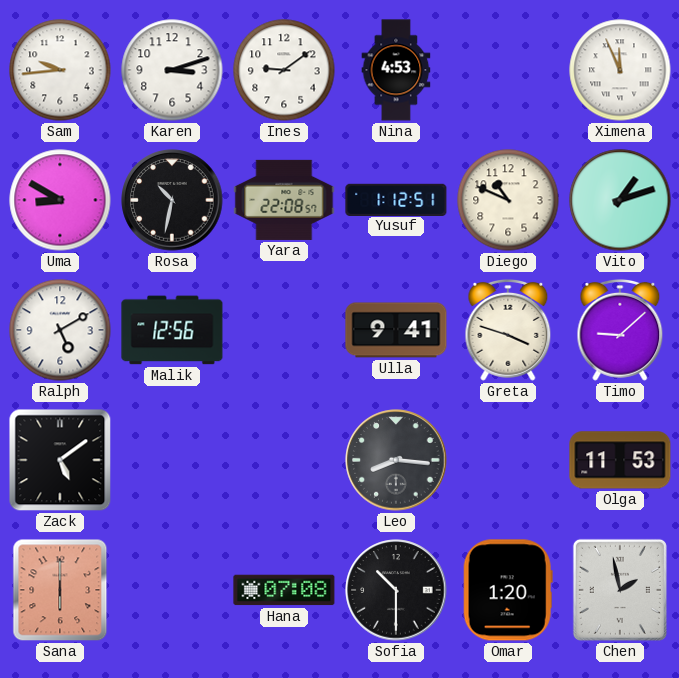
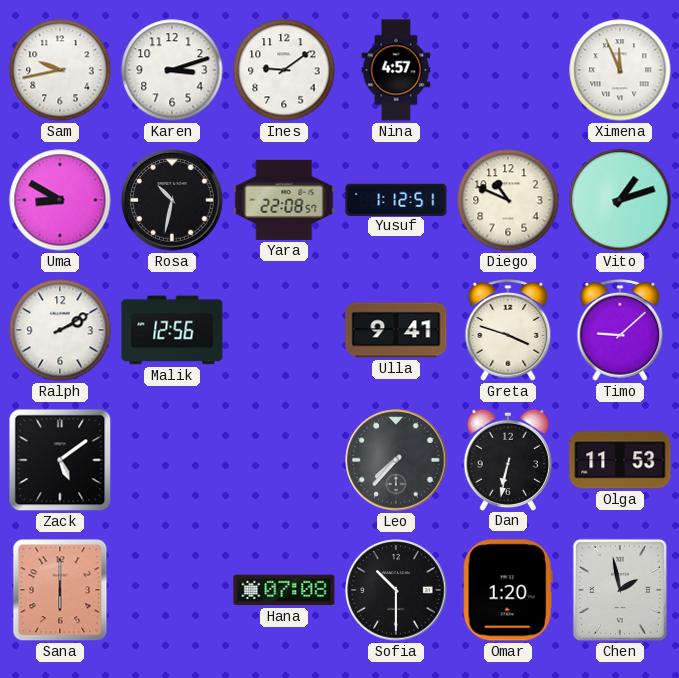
Sam: 9:44 -> 9:43
Nina: 4:53 -> 4:57
Ralph: 5:10 -> 2:10
Leo: 8:16 -> 7:37
Dan: none -> 6:32
